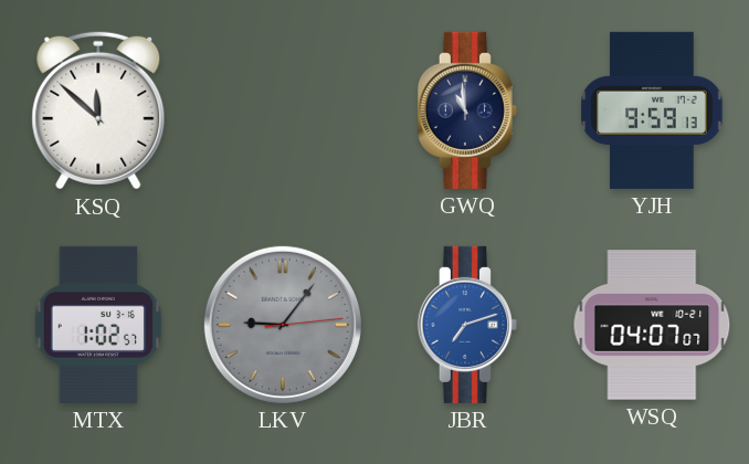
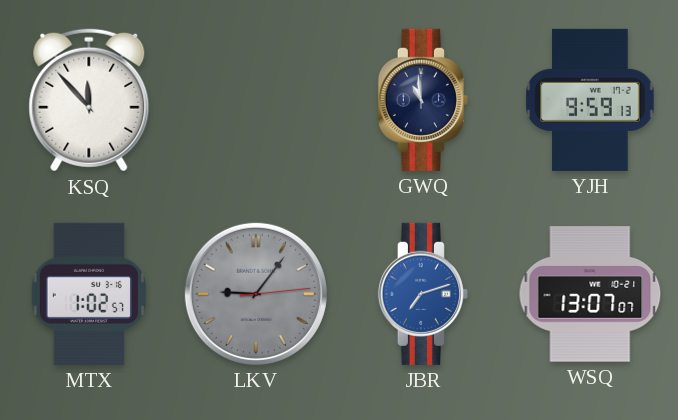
KSQ: 11:52 -> 11:53
WSQ: 04:07 -> 13:07
